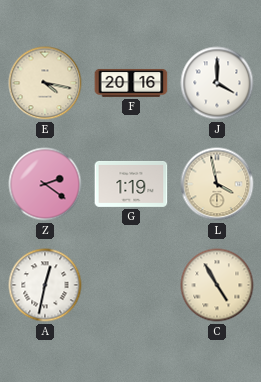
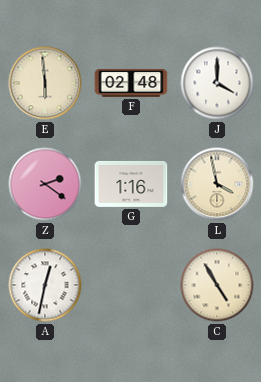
E: 4:17 -> 5:59
F: 20:16 -> 02:48
G: 1:19 -> 1:16
